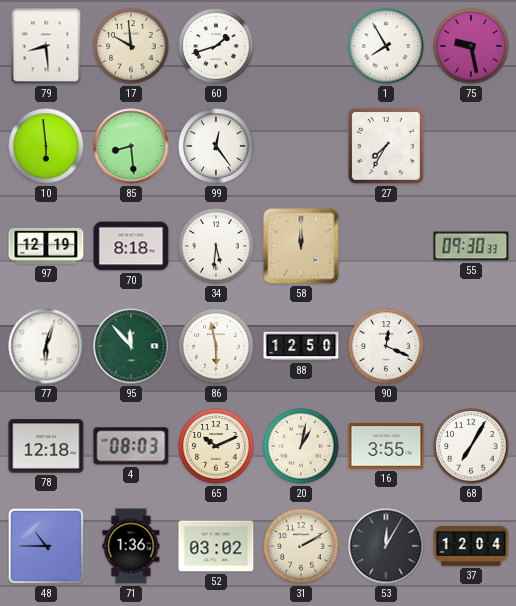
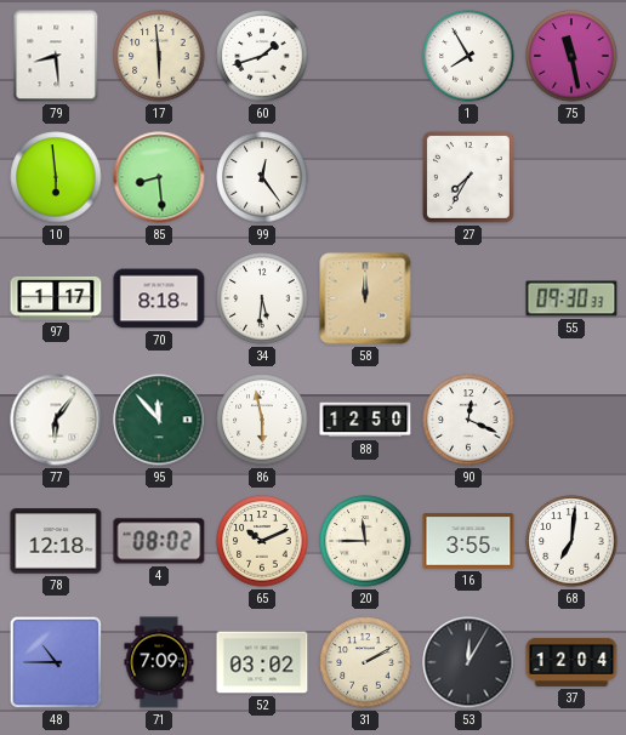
17: 9:59 -> 5:59
75: 9:28 -> 11:28
97: 12:19 -> 1:17
77: 6:03 -> 6:06
4: 08:03 -> 08:02
20: 1:02 -> 11:45
68: 7:05 -> 7:01
71: 1:36 -> 7:09
